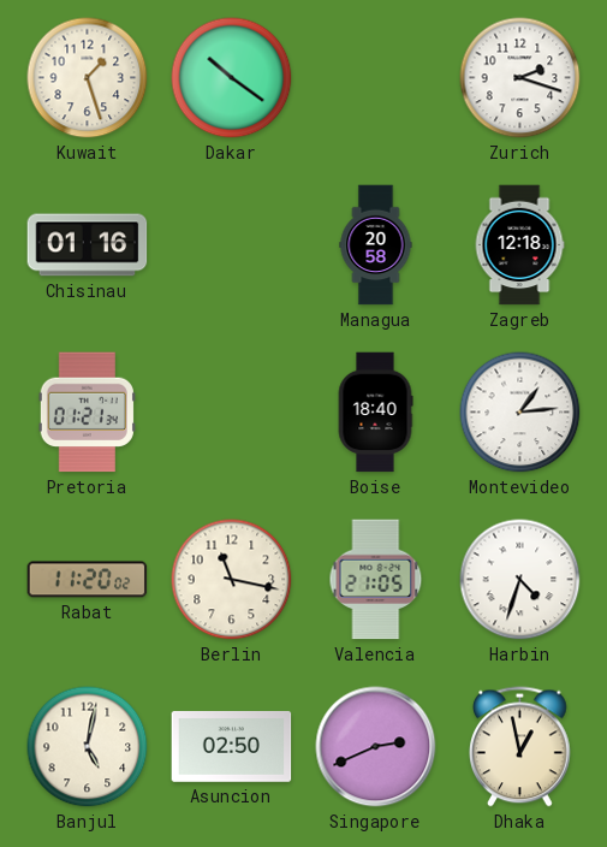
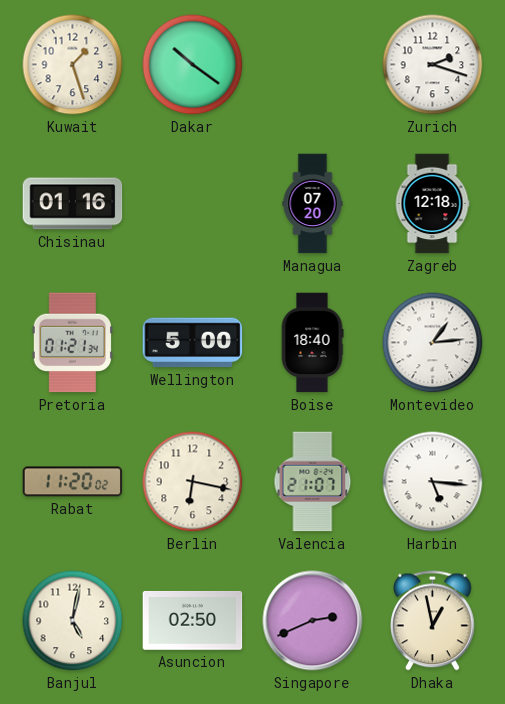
Managua: 20:58 -> 07:20
Wellington: none -> 5:00
Berlin: 11:17 -> 6:17
Valencia: 21:05 -> 21:07
Harbin: 4:33 -> 5:16
